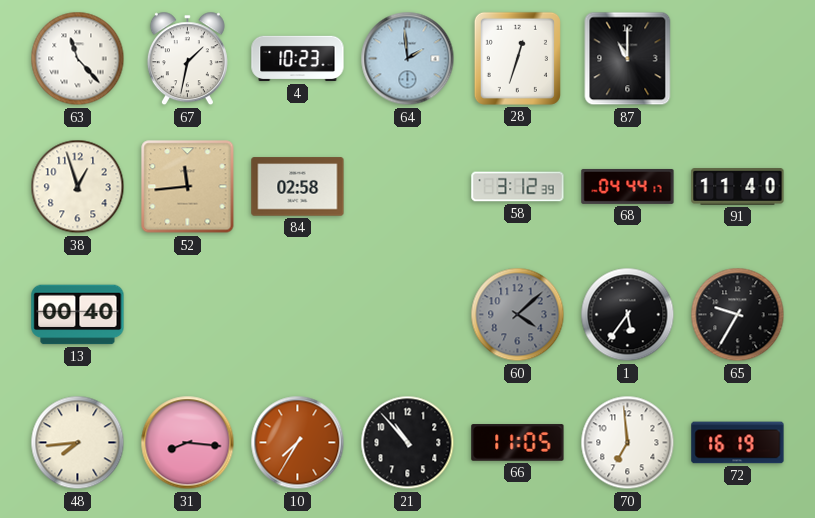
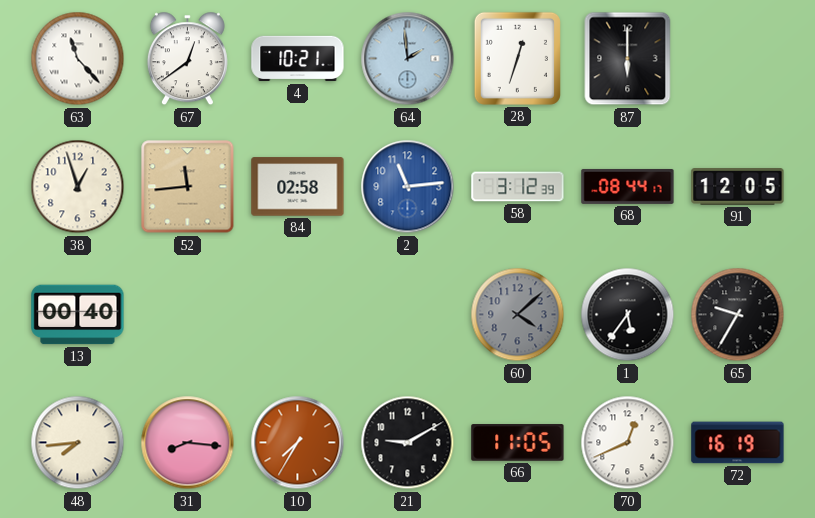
67: 1:32 -> 12:39
4: 10:23 -> 10:21
87: 11:00 -> 6:00
2: none -> 11:14
68: 04:44 -> 08:44
91: 11:40 -> 12:05
21: 10:53 -> 9:10
70: 6:59 -> 12:41
